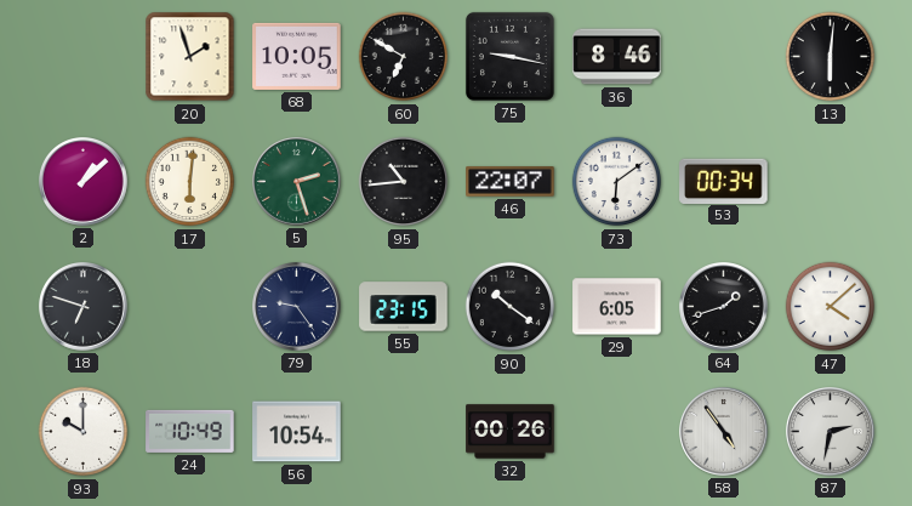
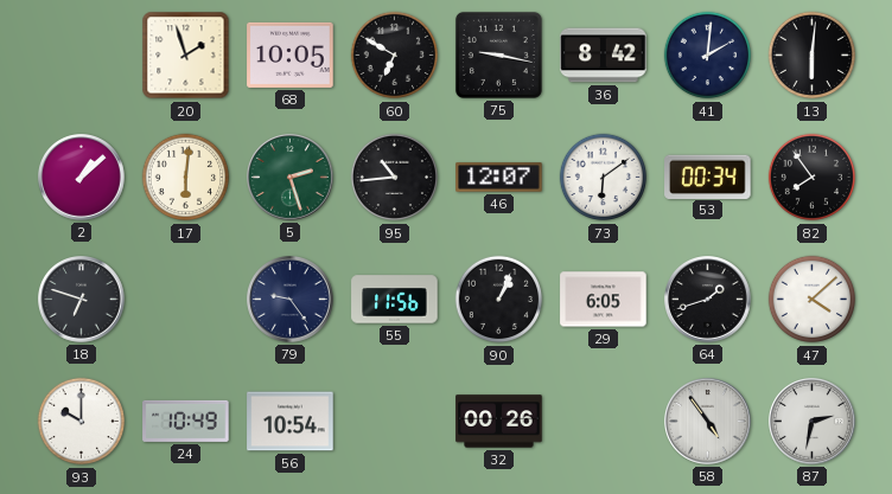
36: 8:46 -> 8:42
41: none -> 2:01
46: 22:07 -> 12:07
82: none -> 7:54
55: 23:15 -> 11:56
90: 10:21 -> 1:04
